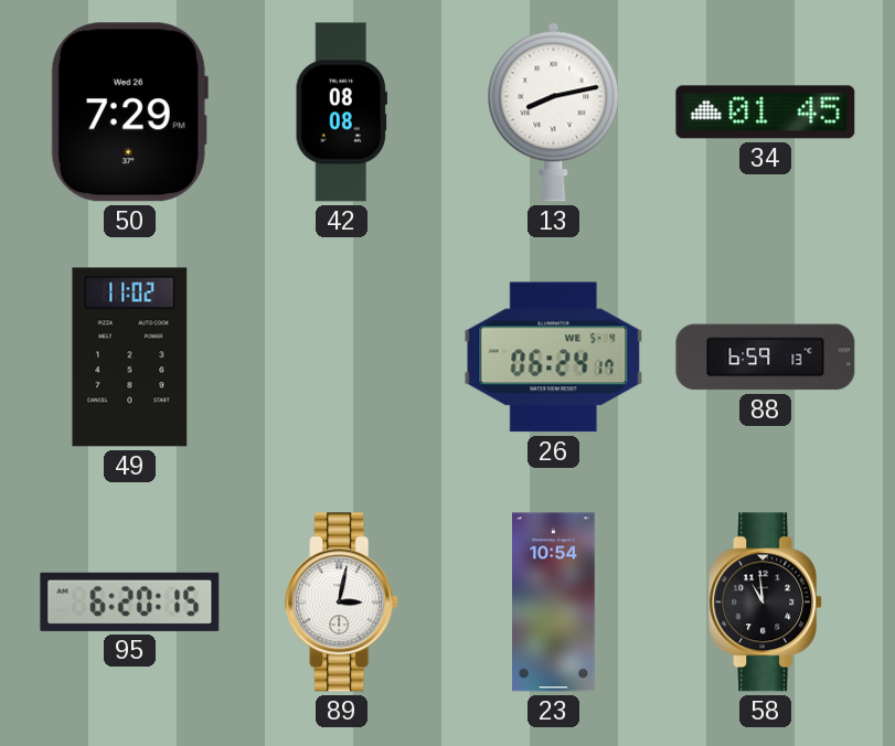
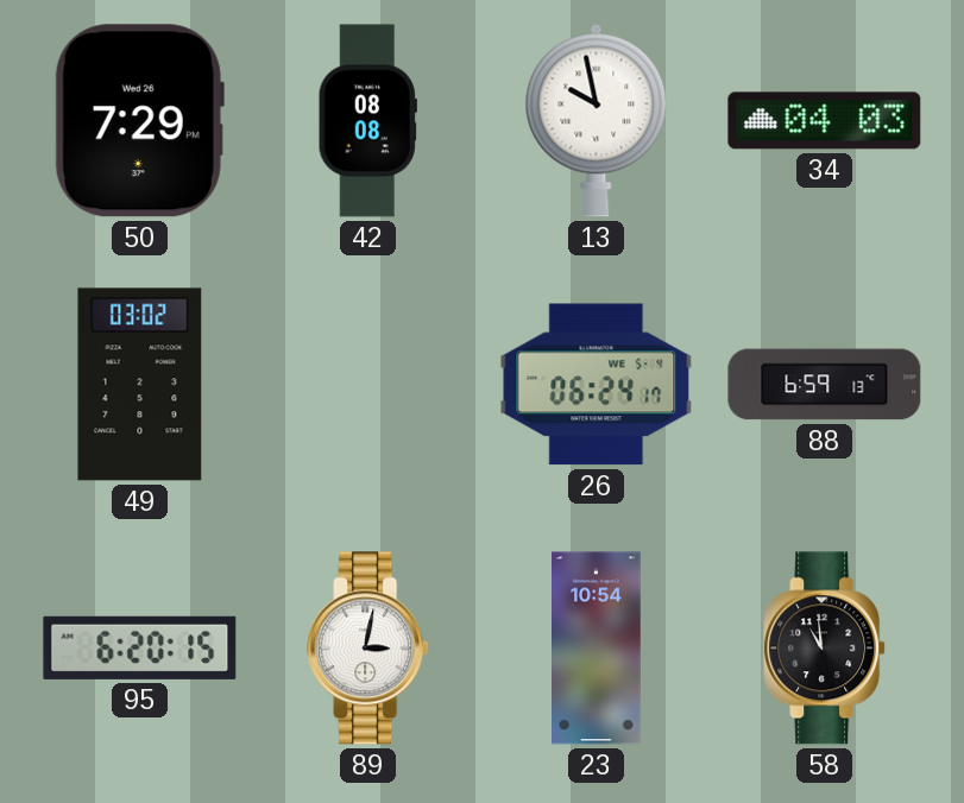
13: 8:13 -> 9:58
34: 01:45 -> 04:03
49: 11:02 -> 03:02
